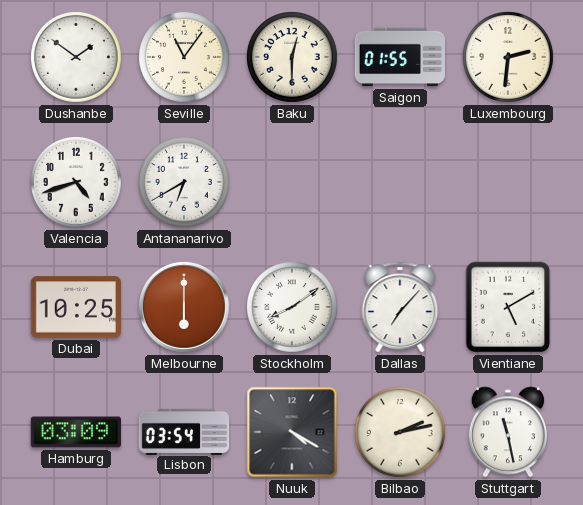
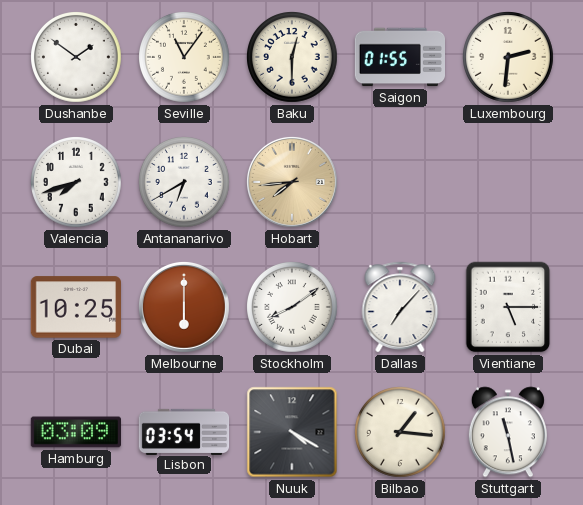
Valencia: 4:42 -> 7:42
Hobart: none -> 7:44
Vientiane: 5:10 -> 5:15
Bilbao: 2:13 -> 1:16
